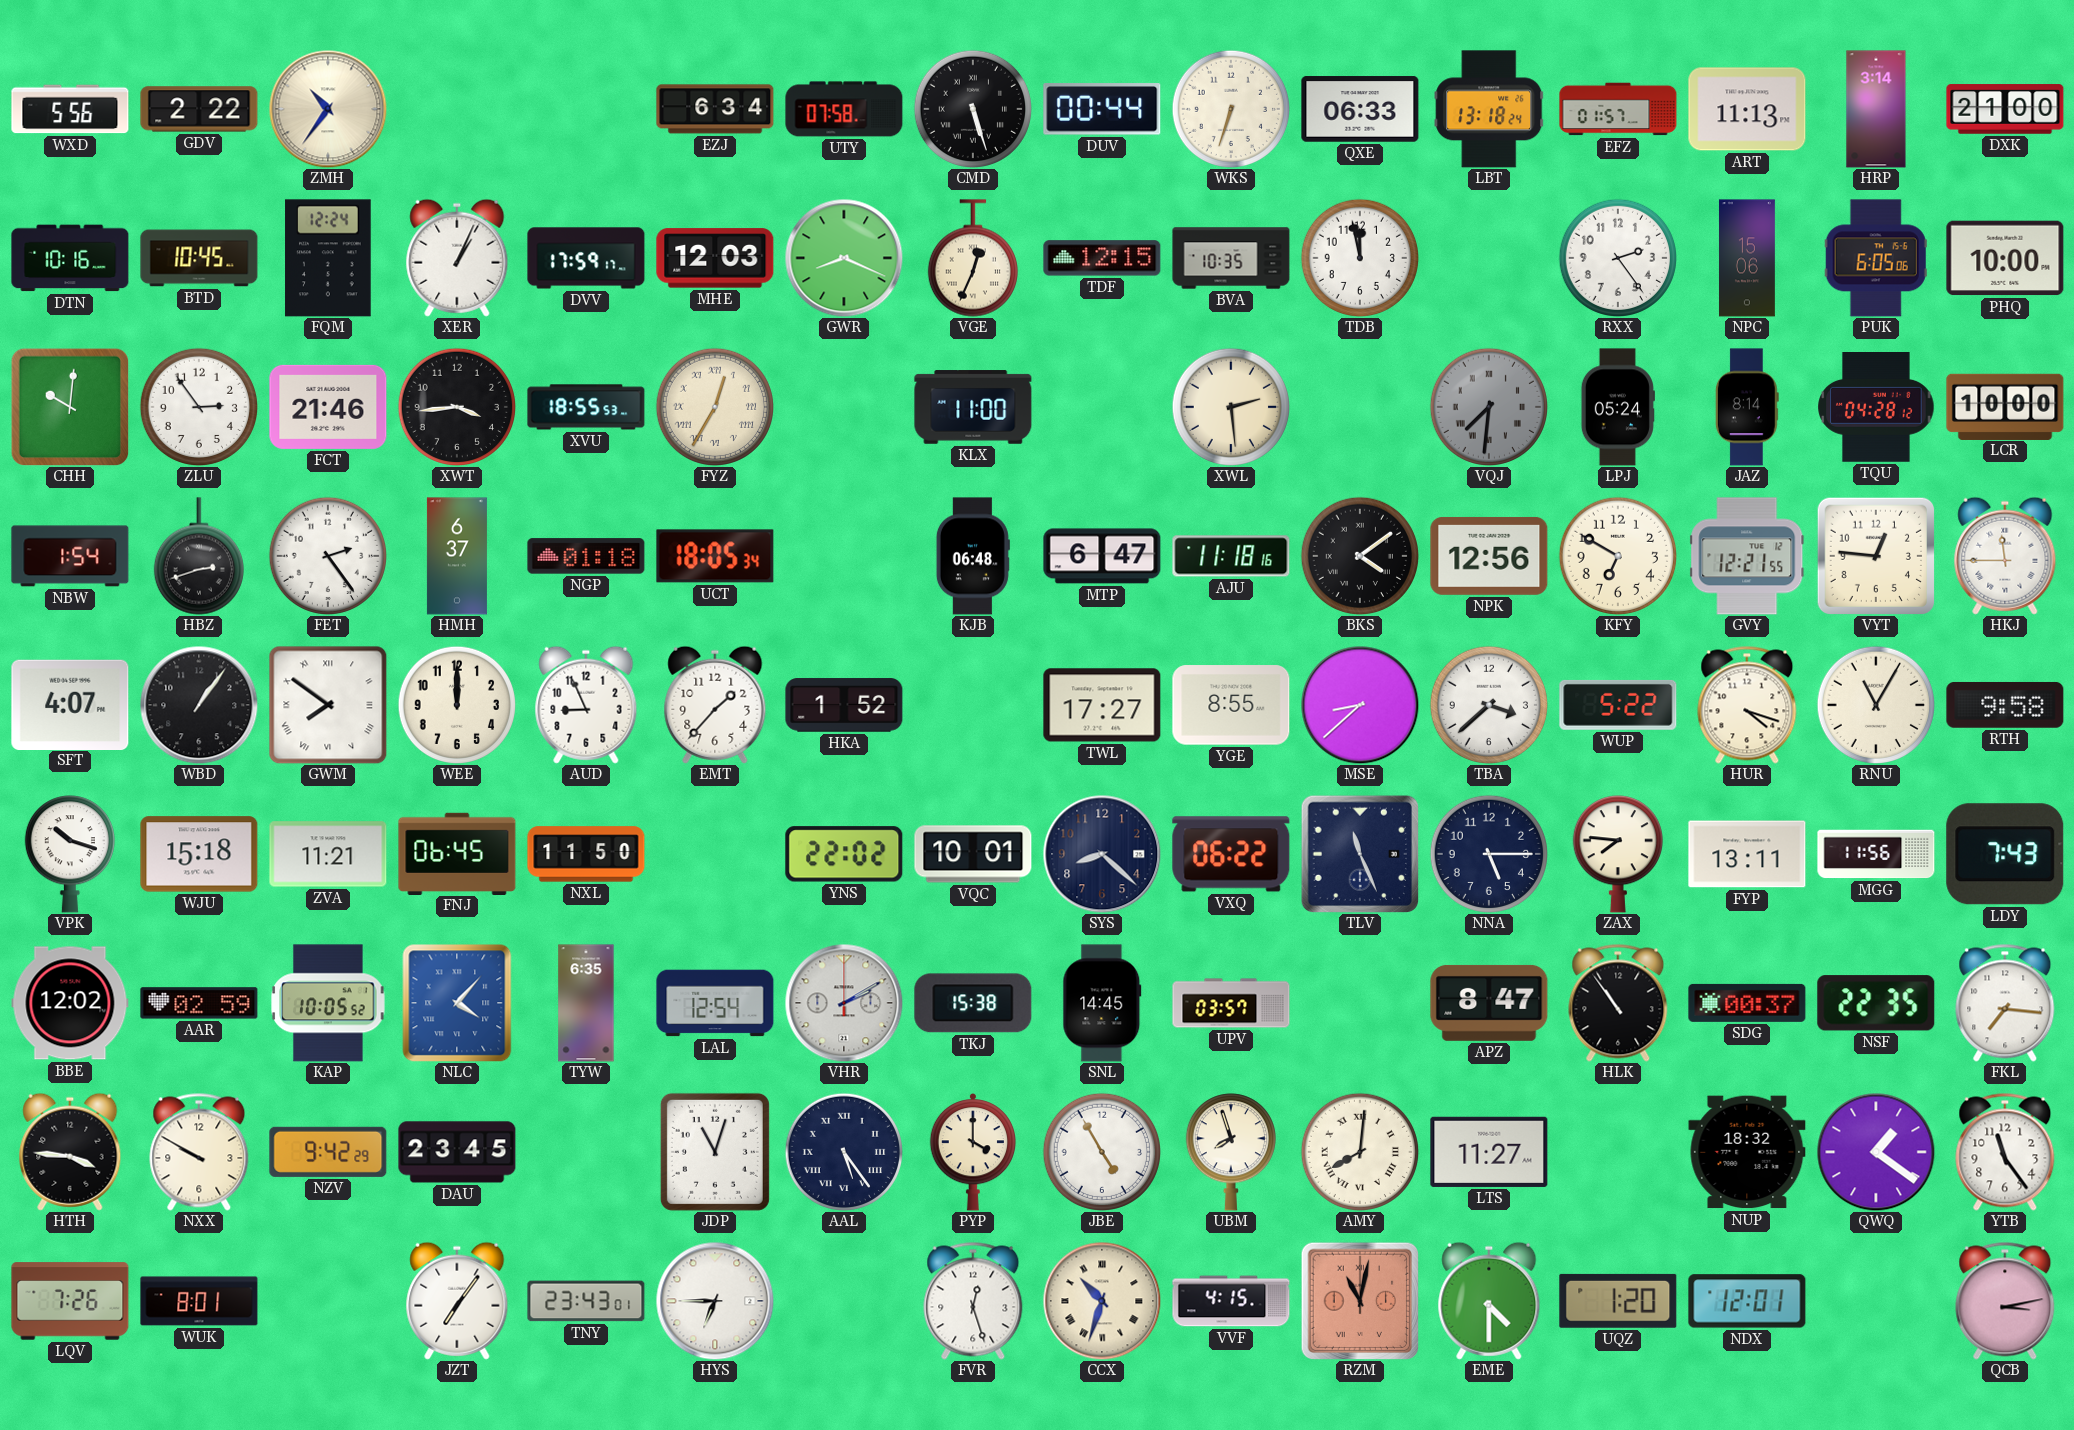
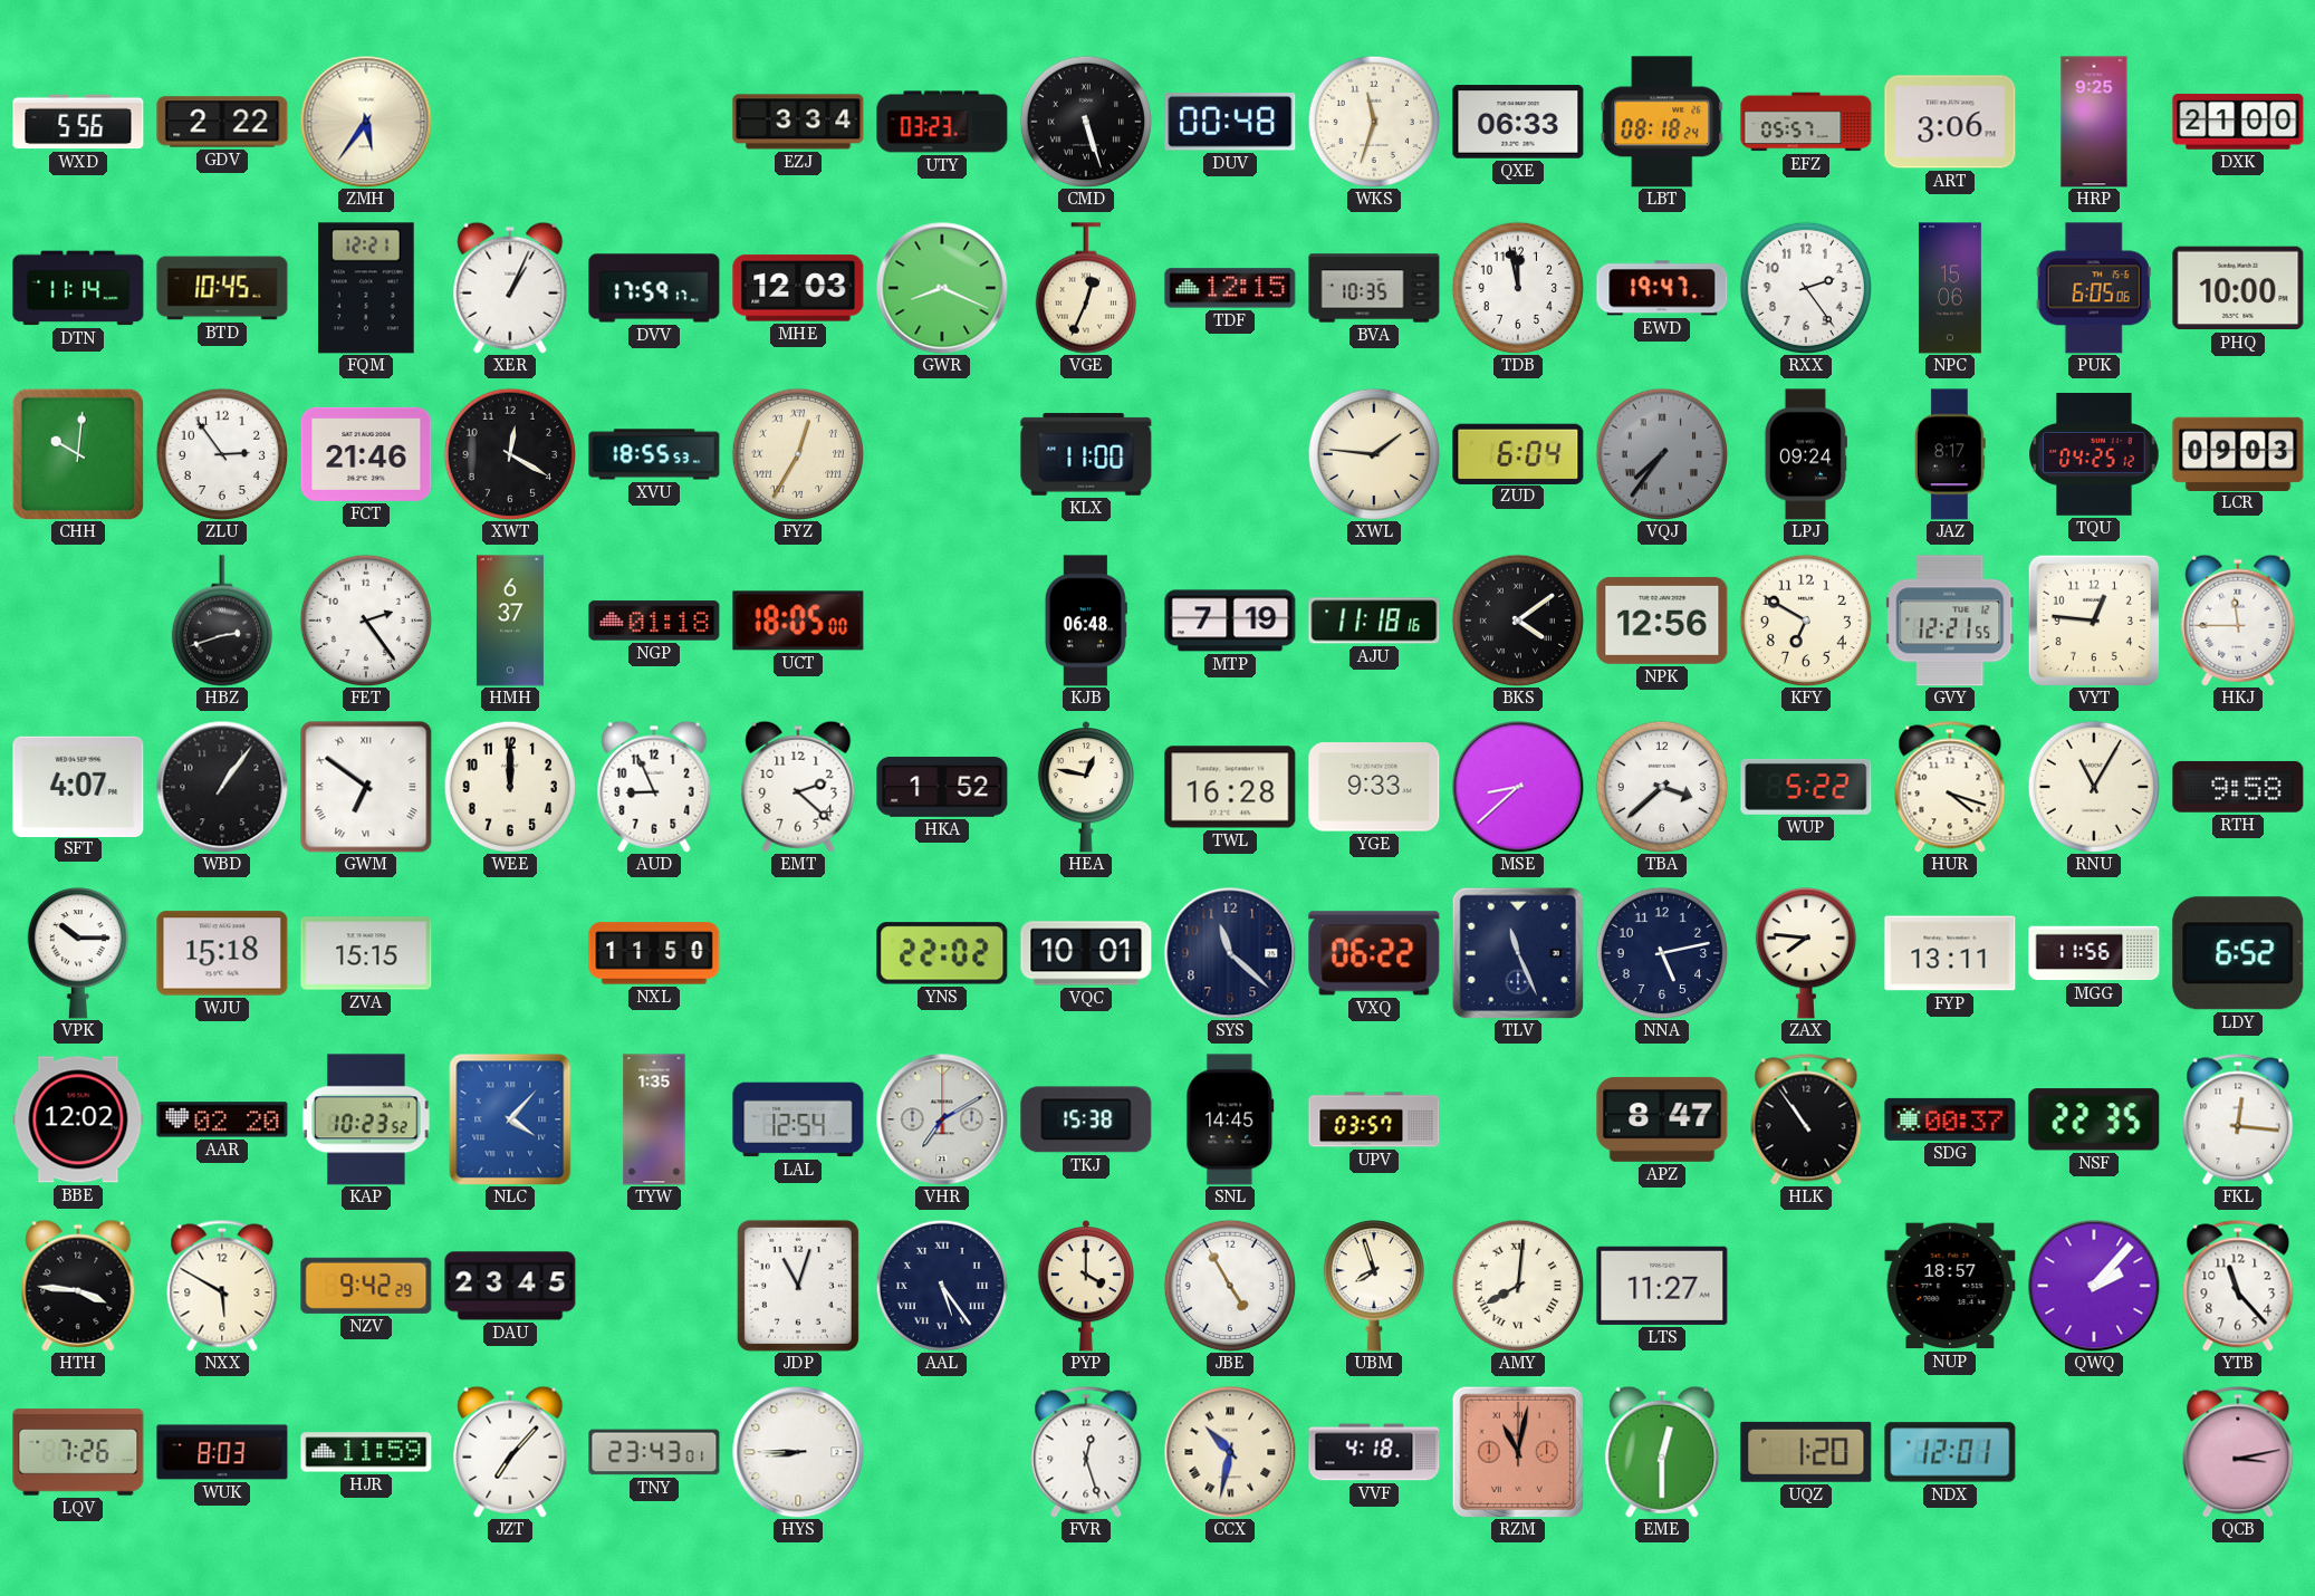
ZMH: 10:36 -> 5:36
EZJ: 6:34 -> 3:34
UTY: 07:58 -> 03:23
DUV: 00:44 -> 00:48
WKS: 6:33 -> 11:33
LBT: 13:18 -> 08:18
EFZ: 01:57 -> 05:57
ART: 11:13 -> 3:06
HRP: 3:14 -> 9:25
DTN: 10:16 -> 11:14
FQM: 12:24 -> 12:21
EWD: none -> 19:47
XWT: 3:44 -> 12:20
XWL: 2:29 -> 1:46
ZUD: none -> 6:04
VQJ: 7:31 -> 7:36
LPJ: 05:24 -> 09:24
JAZ: 8:14 -> 8:17
TQU: 04:28 -> 04:25
LCR: 10:00 -> 09:03
NBW: 1:54 -> none
UCT: 18:05:34 -> 18:05:00
MTP: 6:47 -> 7:19
GWM: 7:51 -> 6:51
EMT: 1:37 -> 2:22
HEA: none -> 12:47
TWL: 17:27 -> 16:28
YGE: 8:55 -> 9:33
VPK: 10:18 -> 10:15
ZVA: 11:21 -> 15:15
FNJ: 06:45 -> none
SYS: 8:22 -> 11:22
NNA: 5:15 -> 5:13
LDY: 7:43 -> 6:52
AAR: 02:59 -> 02:20
KAP: 10:05 -> 10:23
TYW: 6:35 -> 1:35
VHR: 2:10 -> 7:10
FKL: 7:16 -> 12:16
NXX: 9:50 -> 5:50
NUP: 18:32 -> 18:57
QWQ: 1:21 -> 2:07
YTB: 11:24 -> 11:23
WUK: 8:01 -> 8:03
HJR: none -> 11:59
JZT: 7:06 -> 7:07
HYS: 6:45 -> 8:45
CCX: 10:33 -> 10:32
VVF: 4:15 -> 4:18
EME: 4:30 -> 12:30
